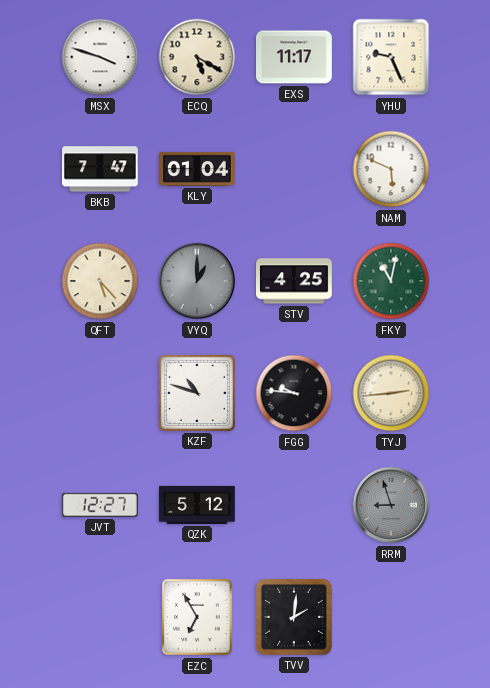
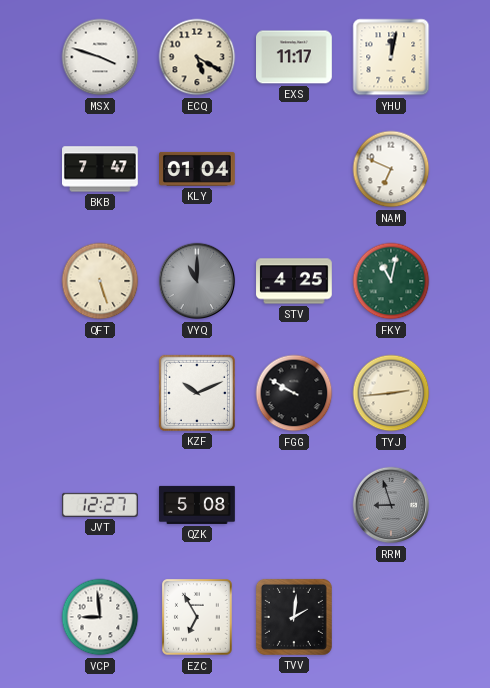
YHU: 9:26 -> 12:02
NAM: 5:49 -> 6:49
QFT: 5:23 -> 5:27
VYQ: 1:00 -> 11:00
KZF: 10:48 -> 10:11
FGG: 9:46 -> 9:50
QZK: 5:12 -> 5:08
VCP: none -> 8:59
